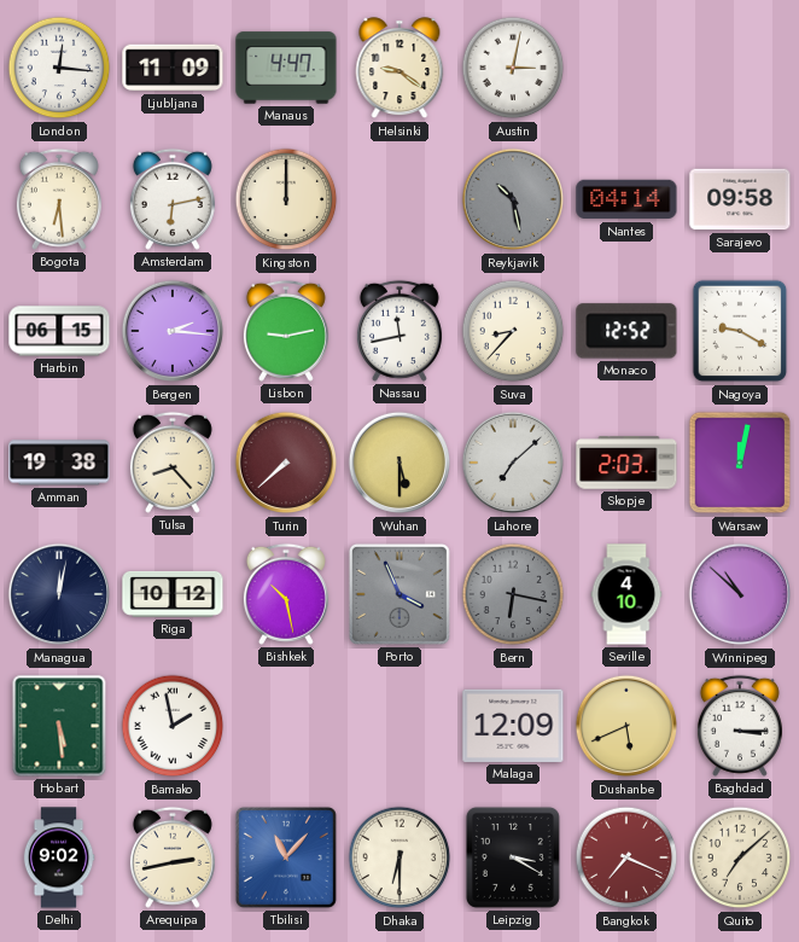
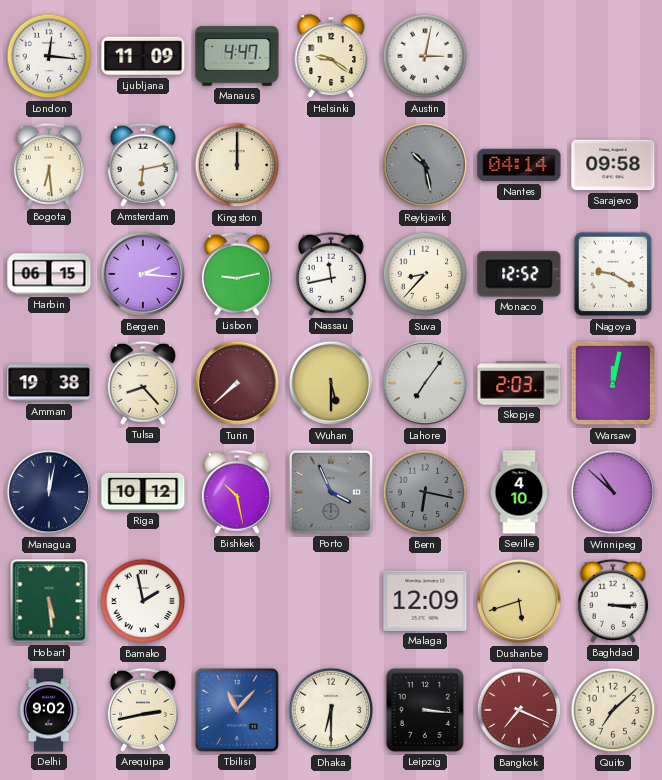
Lahore: 7:08 -> 7:06
Dushanbe: 5:41 -> 5:42
Leipzig: 3:20 -> 3:16
